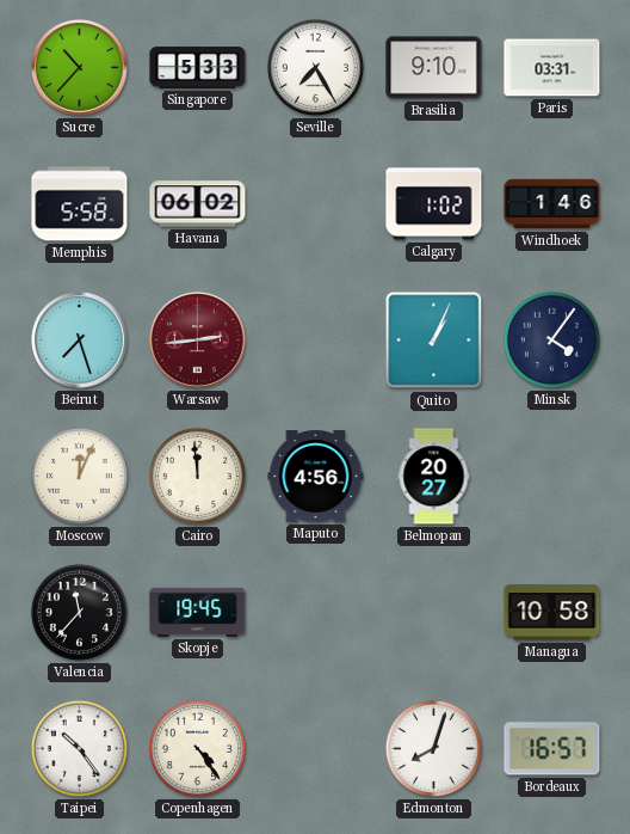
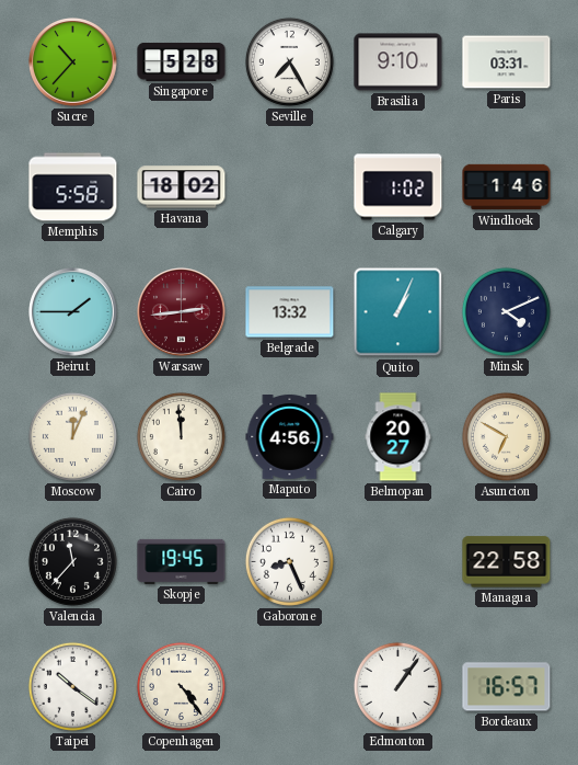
Singapore: 5:33 -> 5:28
Havana: 06:02 -> 18:02
Beirut: 7:27 -> 1:45
Belgrade: none -> 13:32
Minsk: 4:06 -> 4:11
Asuncion: none -> 6:50
Gaborone: none -> 8:26
Managua: 10:58 -> 22:58
Taipei: 10:24 -> 10:21
Edmonton: 8:03 -> 1:06
